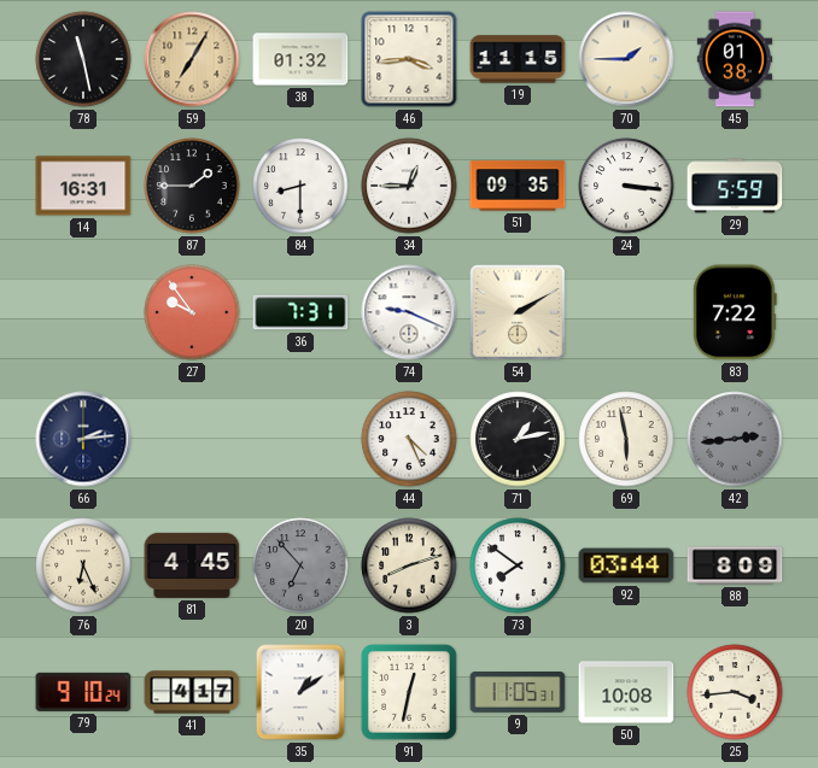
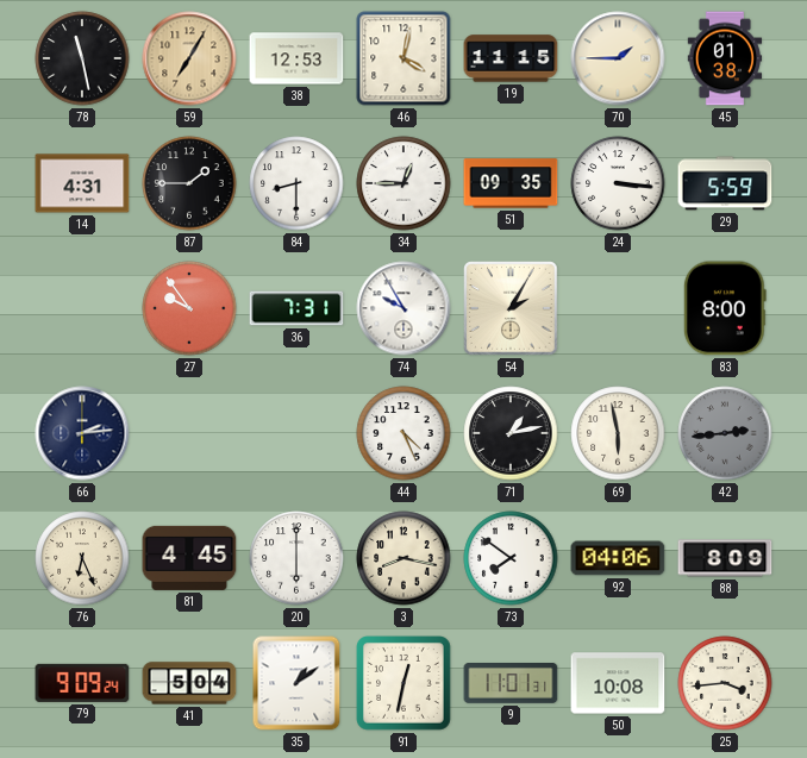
38: 01:32 -> 12:53
46: 3:44 -> 4:02
14: 16:31 -> 4:31
74: 9:19 -> 9:55
54: 2:10 -> 2:05
83: 7:22 -> 8:00
20: 6:53 -> 6:00
20 dial: grey -> white
3: 8:12 -> 8:17
92: 03:44 -> 04:06
79: 9:10 -> 9:09
41: 4:17 -> 5:04
9: 11:05 -> 11:01
